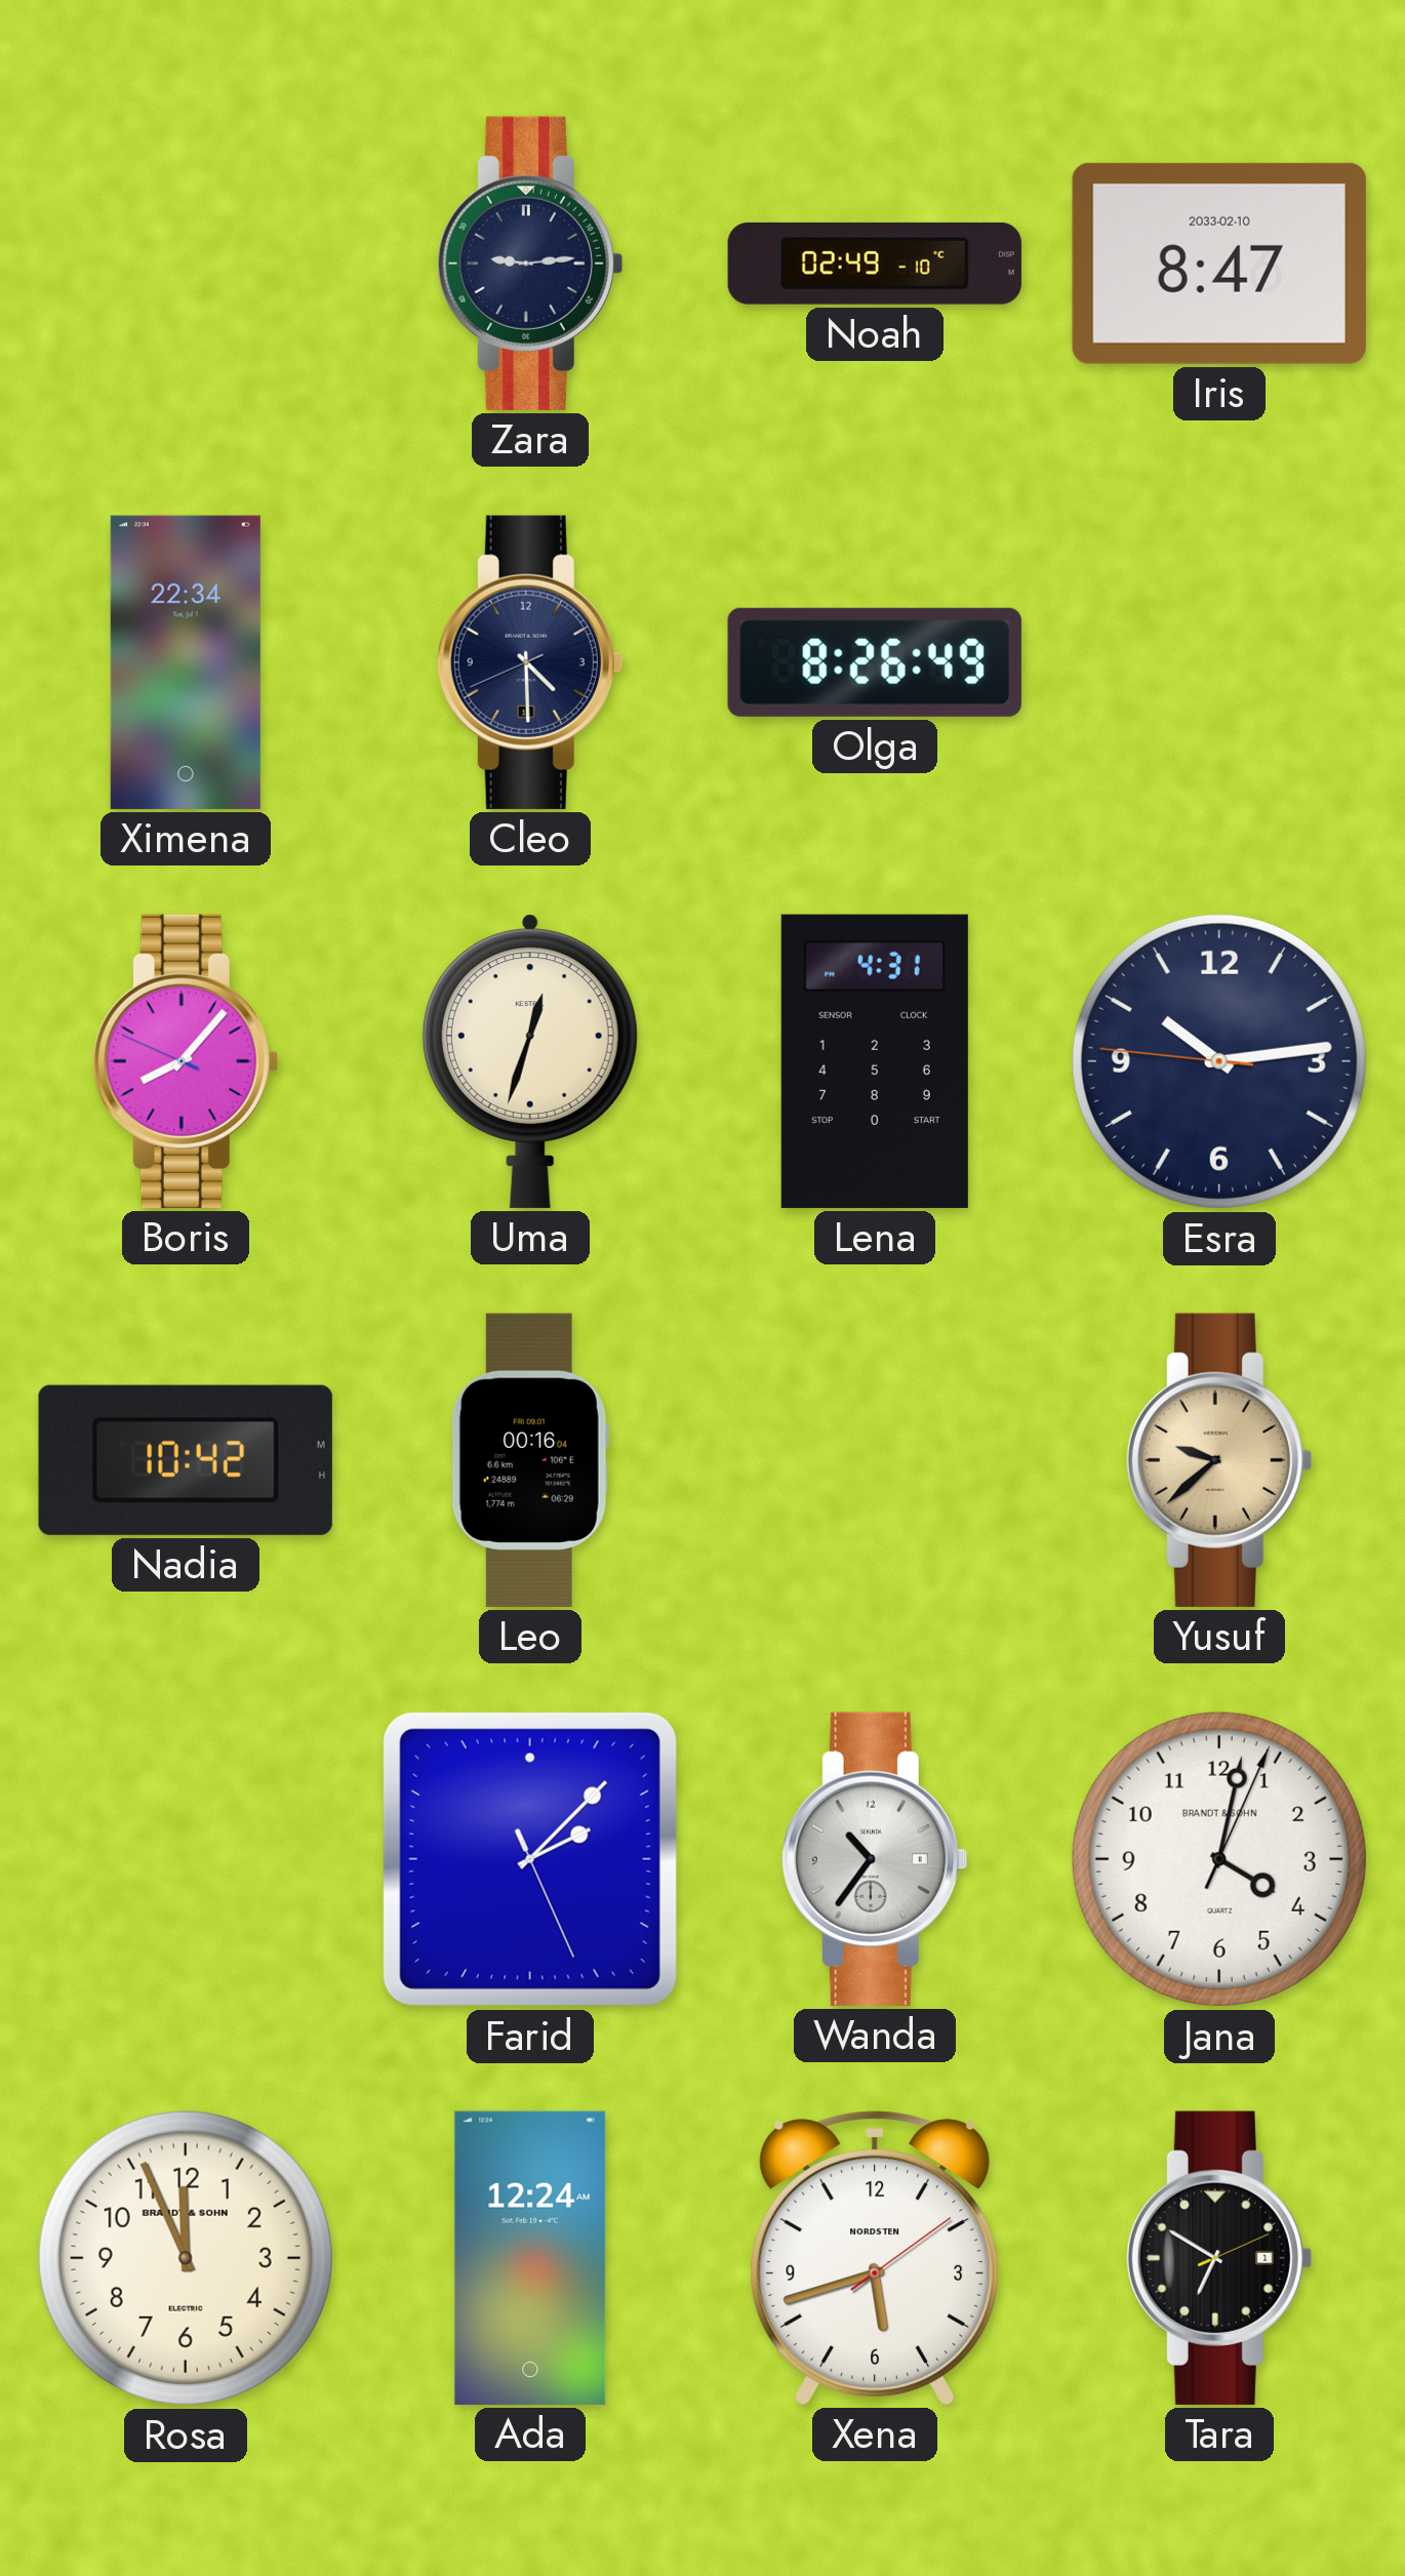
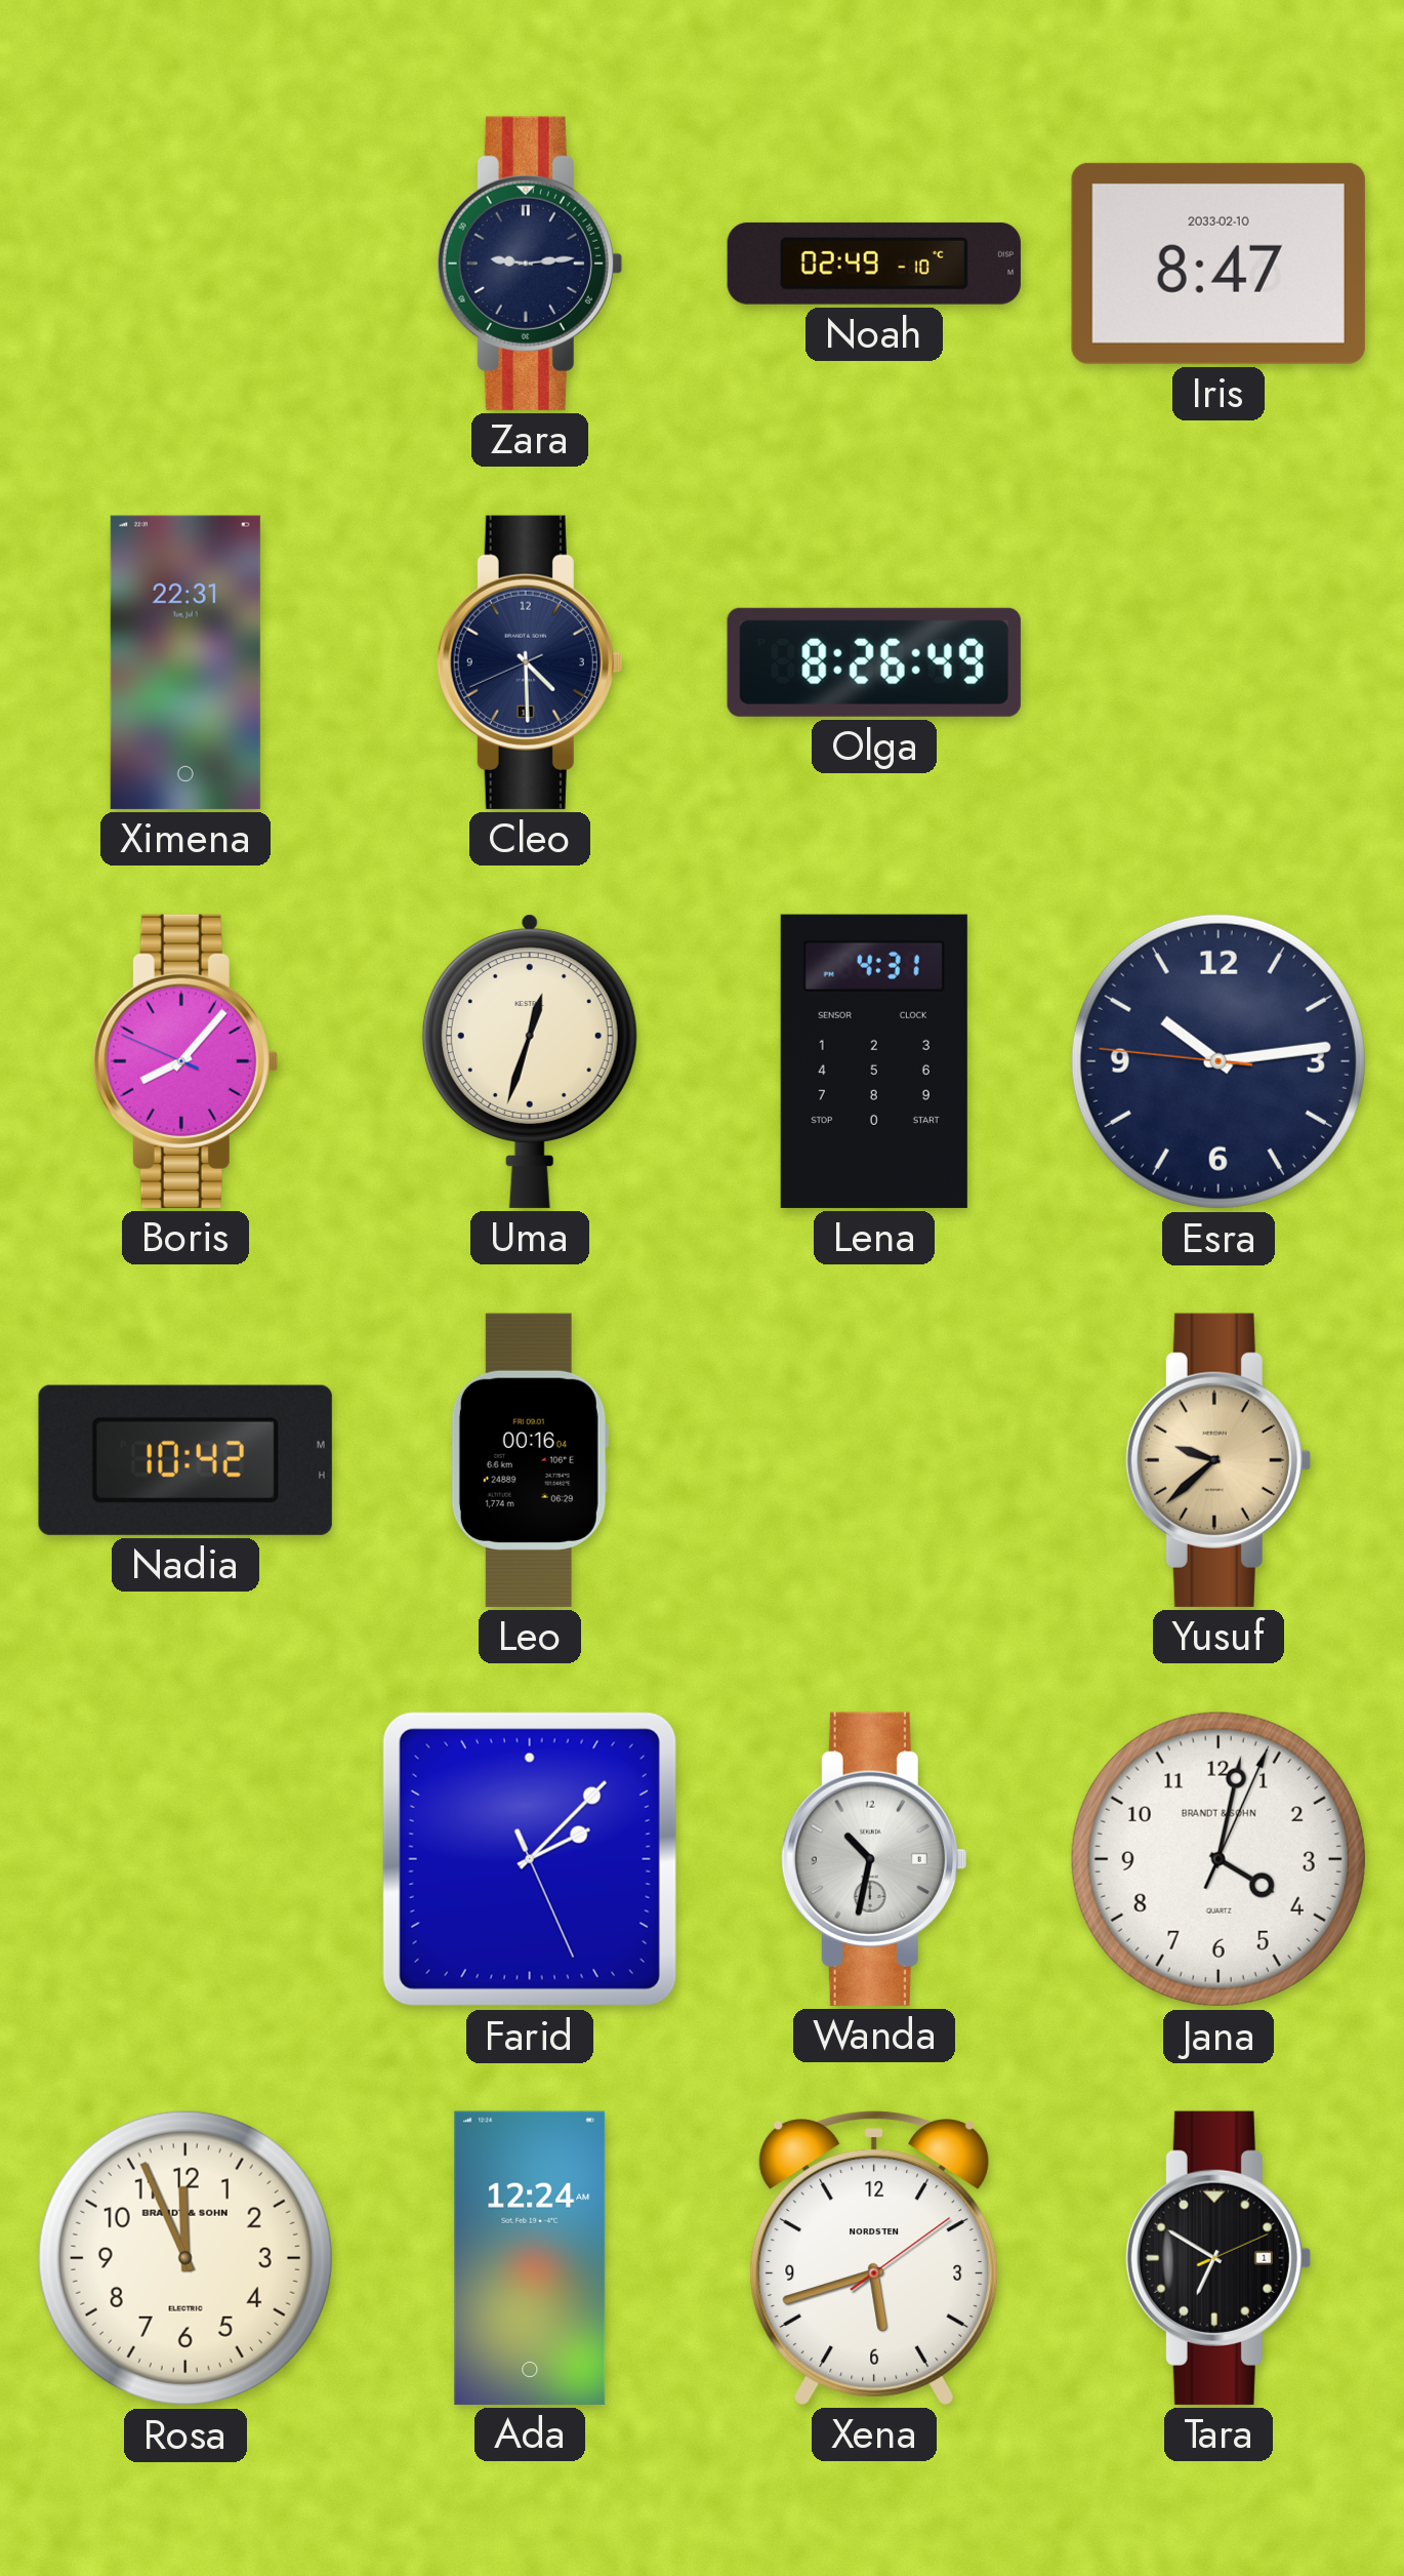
Ximena: 22:34 -> 22:31
Wanda: 10:36 -> 10:32
